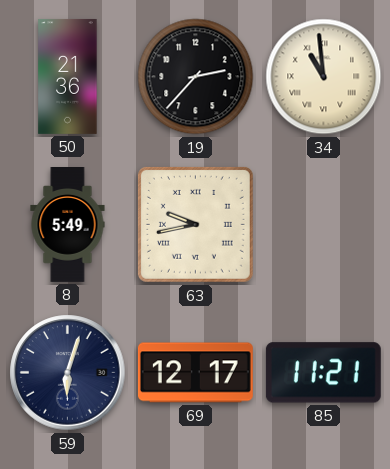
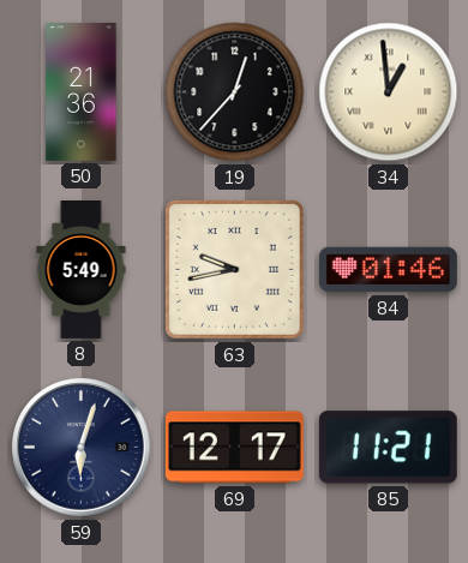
19: 2:37 -> 12:37
34: 10:59 -> 12:59
84: none -> 01:46
